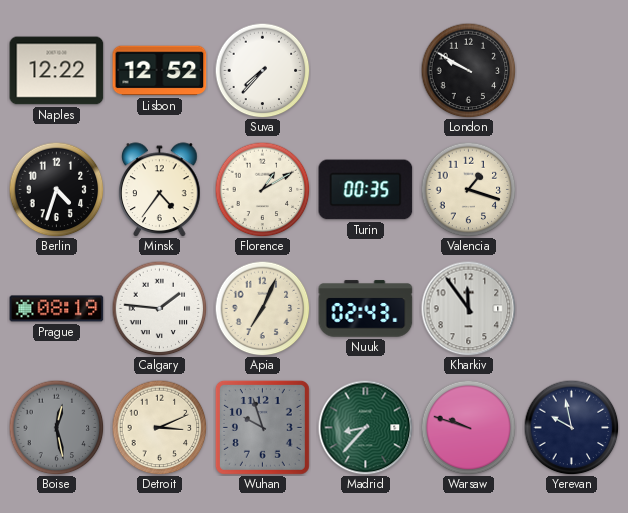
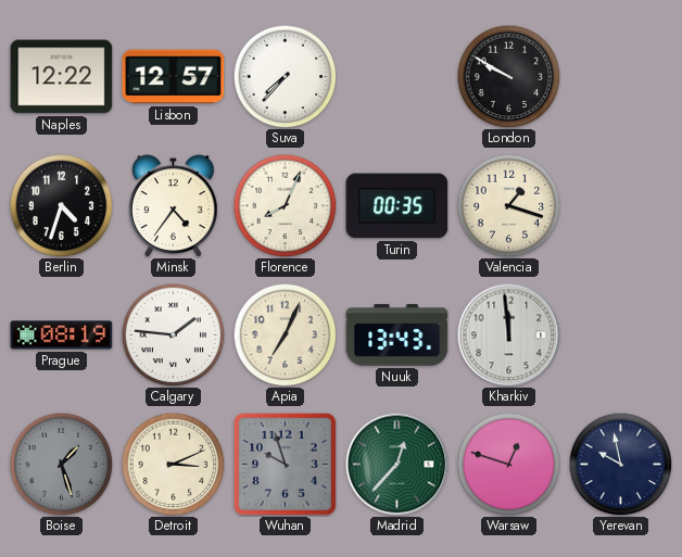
Lisbon: 12:52 -> 12:57
Florence: 1:10 -> 8:04
Nuuk: 02:43 -> 13:43
Kharkiv: 11:54 -> 11:59
Boise: 12:28 -> 1:27
Madrid: 8:37 -> 12:37
Warsaw: 9:48 -> 12:48
